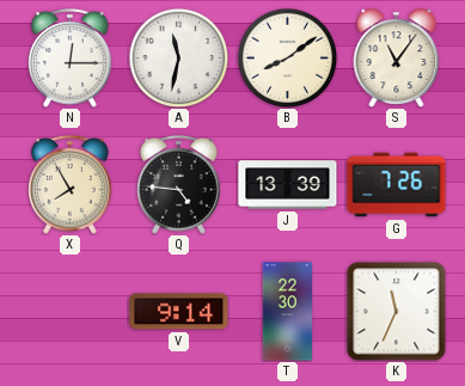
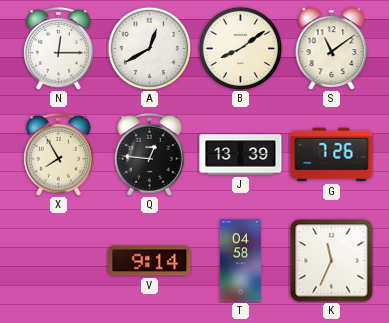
A: 11:32 -> 12:40
S: 11:06 -> 11:09
Q: 4:46 -> 12:46
T: 22:30 -> 04:58
